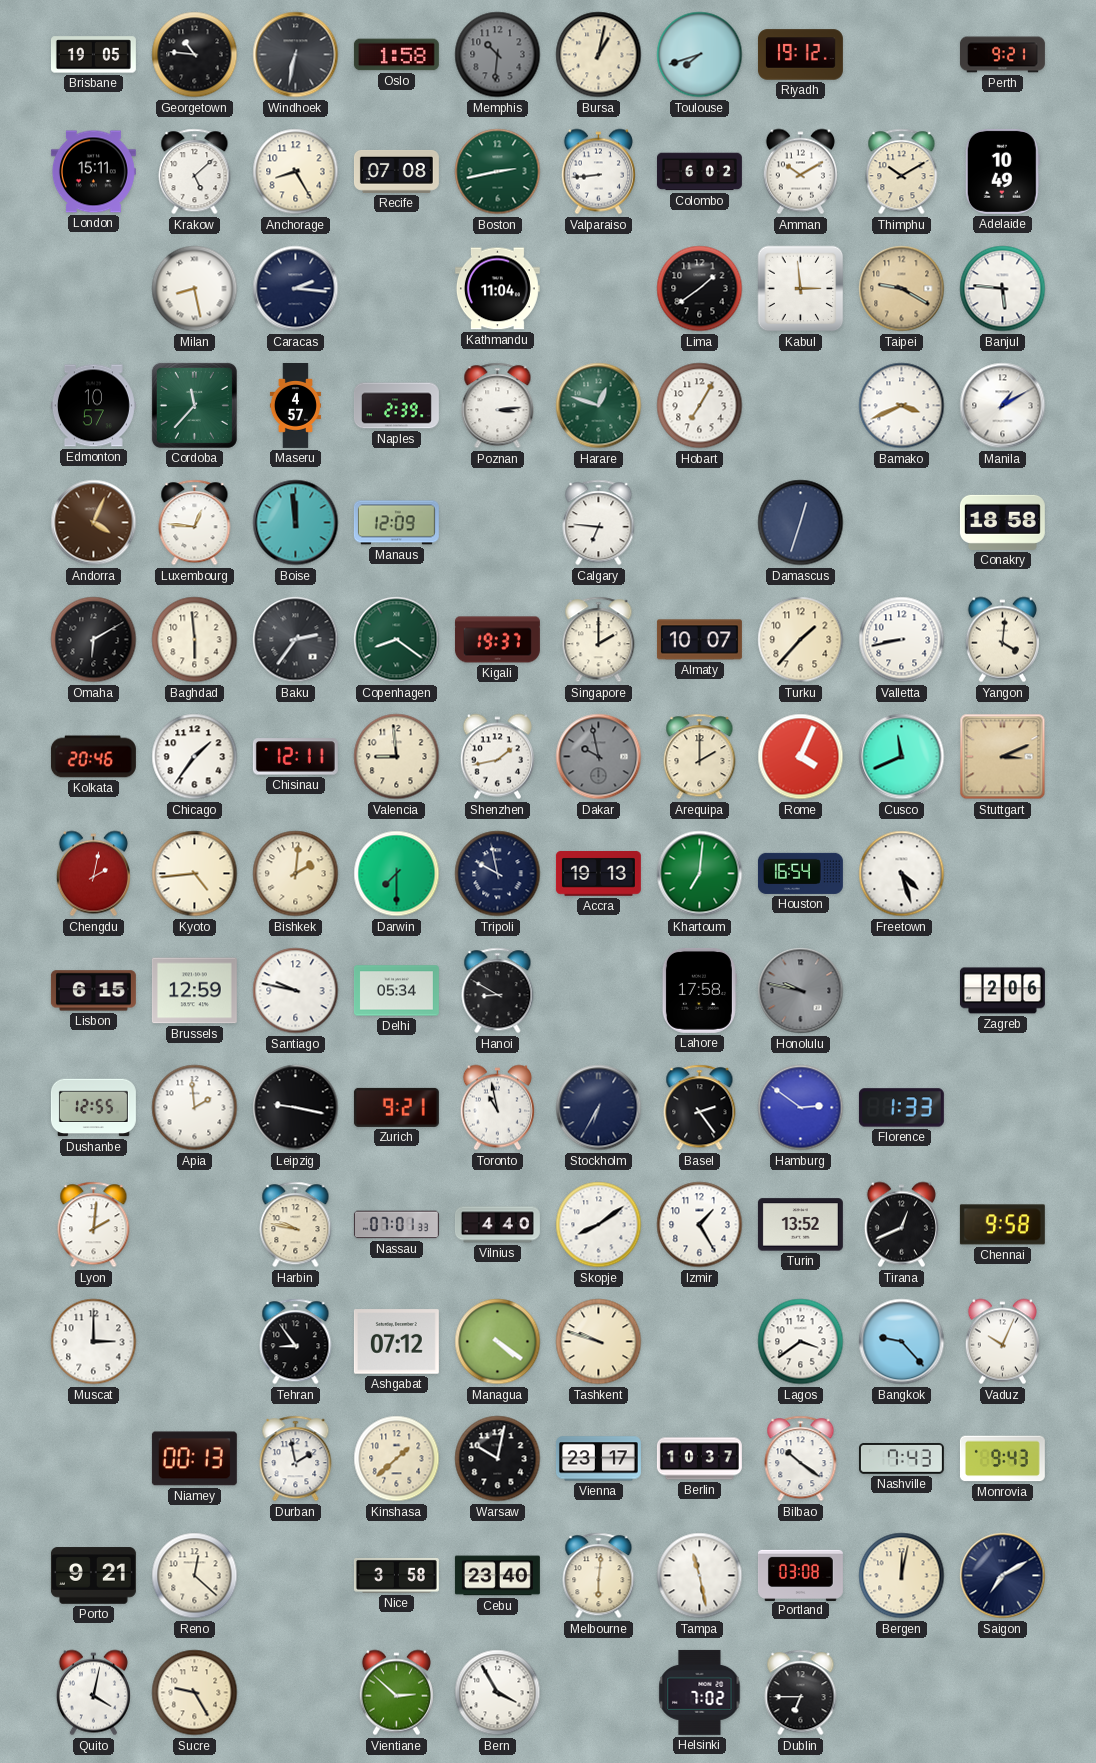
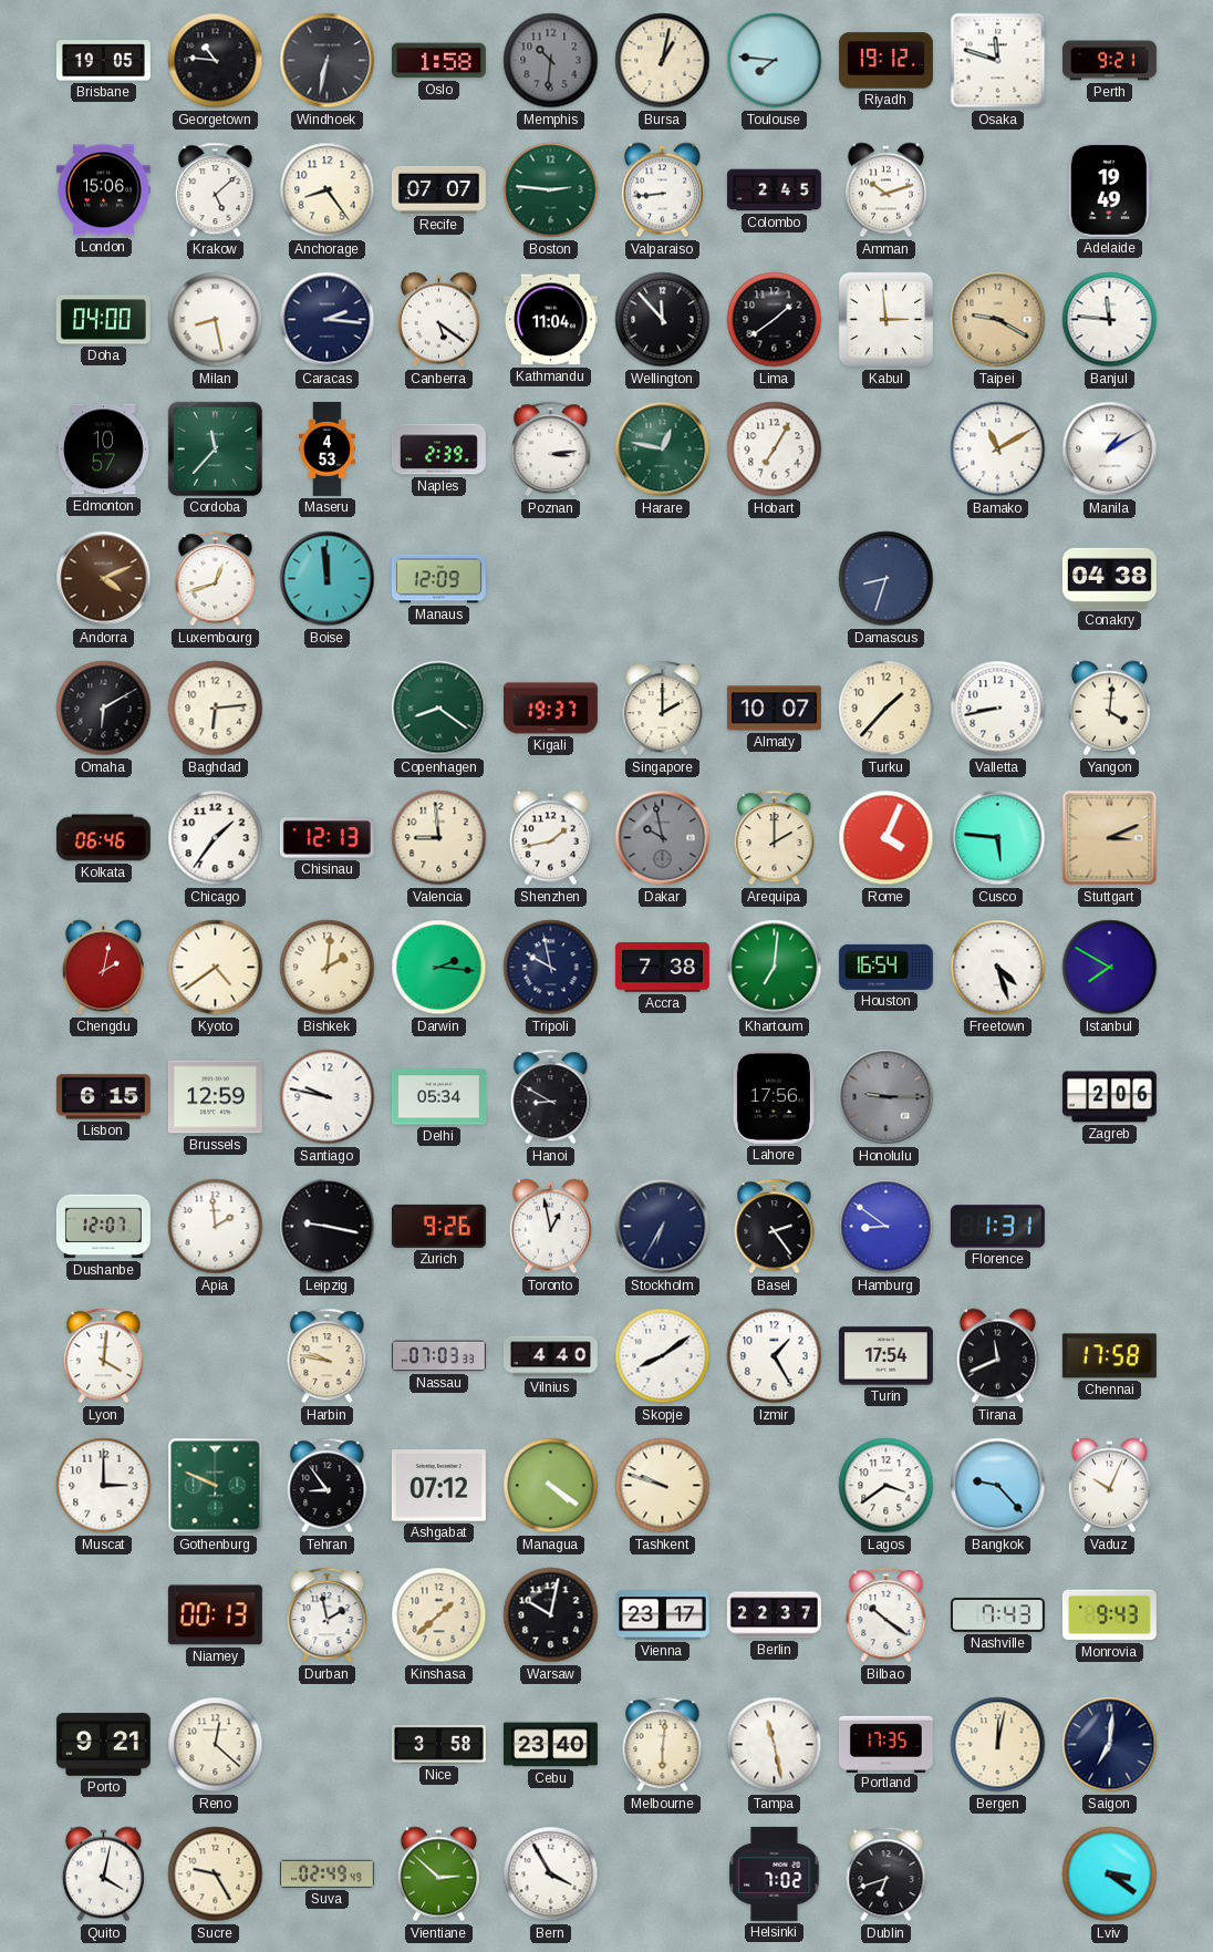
Toulouse: 7:42 -> 7:46
Osaka: none -> 11:48
London: 15:11 -> 15:06
Anchorage: 8:25 -> 8:24
Recife: 07:08 -> 07:07
Boston: 2:43 -> 2:46
Colombo: 6:02 -> 2:45
Amman: 10:10 -> 10:12
Thimphu: 10:10 -> none
Adelaide: 10:49 -> 19:49
Doha: none -> 04:00
Canberra: none -> 5:21
Wellington: none -> 11:53
Banjul: 5:46 -> 11:46
Maseru: 4:57 -> 4:53
Harare: 12:48 -> 12:47
Bamako: 3:41 -> 11:10
Andorra: 4:04 -> 4:11
Luxembourg: 12:46 -> 12:42
Calgary: 6:46 -> none
Damascus: 12:33 -> 8:33
Conakry: 18:58 -> 04:38
Baghdad: 5:59 -> 6:14
Baku: 2:36 -> none
Kolkata: 20:46 -> 06:46
Chisinau: 12:11 -> 12:13
Cusco: 11:41 -> 5:46
Kyoto: 4:44 -> 4:39
Darwin: 7:30 -> 2:16
Accra: 19:13 -> 7:38
Istanbul: none -> 7:50
Lahore: 17:58 -> 17:56
Honolulu: 9:47 -> 9:15
Dushanbe: 12:55 -> 12:07
Zurich: 9:21 -> 9:26
Toronto: 10:58 -> 12:58
Hamburg: 2:51 -> 8:51
Florence: 1:33 -> 1:31
Lyon: 2:01 -> 4:01
Nassau: 07:01 -> 07:03
Turin: 13:52 -> 17:54
Tirana: 12:41 -> 11:41
Chennai: 9:58 -> 17:58
Gothenburg: none -> 9:49
Berlin: 10:37 -> 22:37
Portland: 03:08 -> 17:35
Saigon: 7:10 -> 7:01
Suva: none -> 02:49
Dublin: 6:45 -> 6:42
Lviv: none -> 3:21
